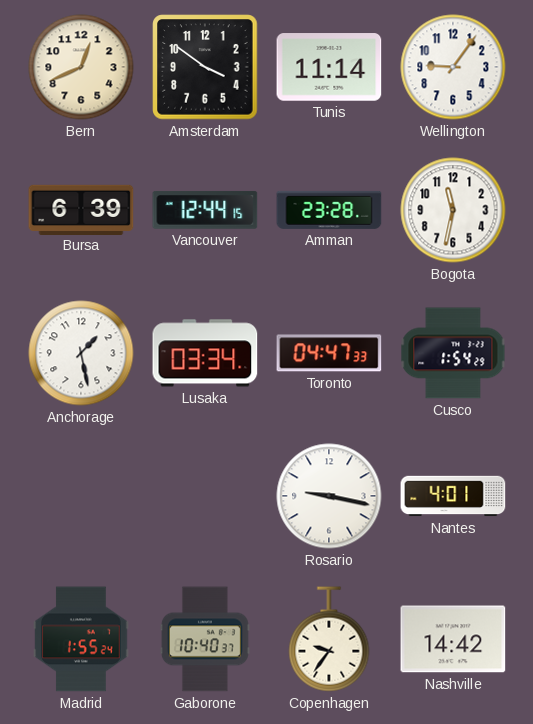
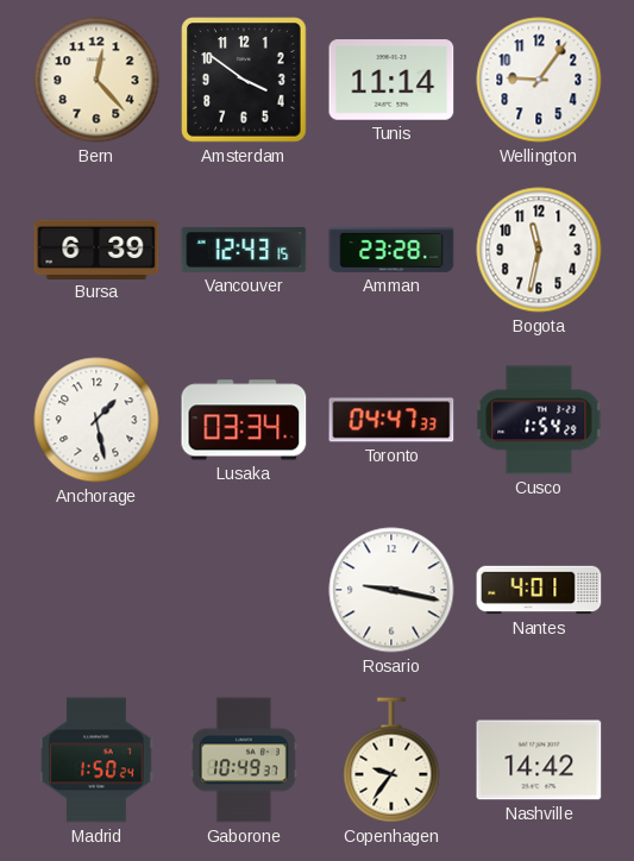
Bern: 12:41 -> 12:23
Vancouver: 12:44 -> 12:43
Madrid: 1:55 -> 1:50
Gaborone: 10:40 -> 10:49
